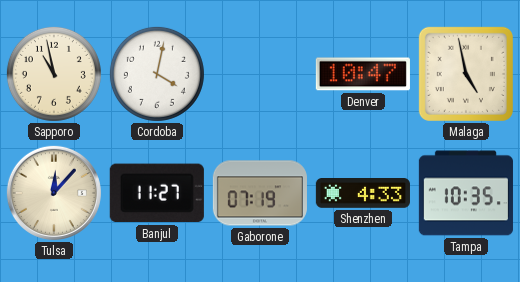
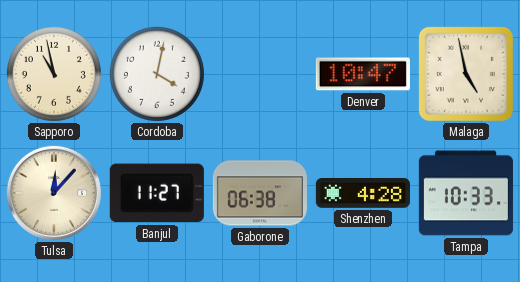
Gaborone: 07:19 -> 06:38
Shenzhen: 4:33 -> 4:28
Tampa: 10:35 -> 10:33
